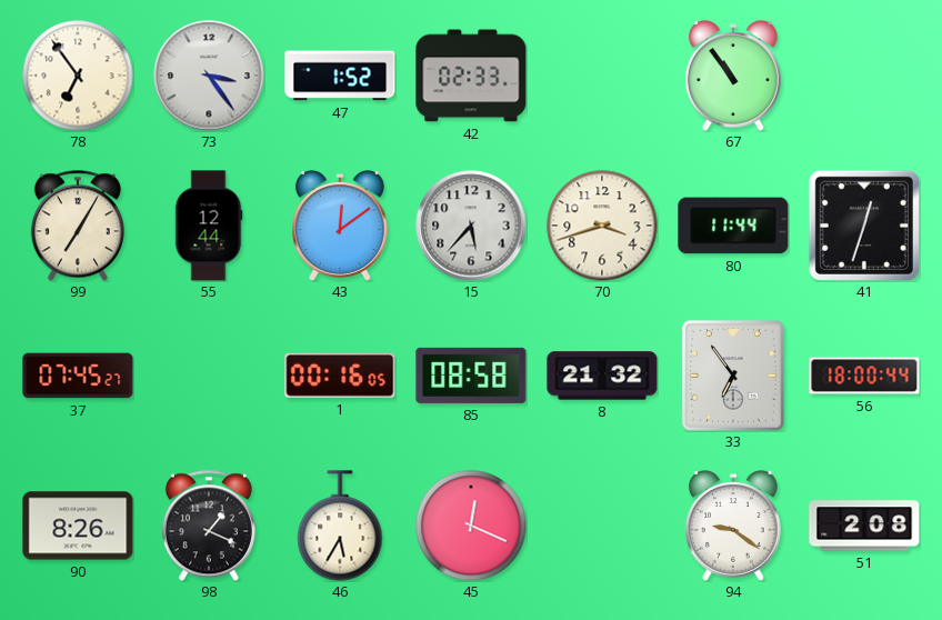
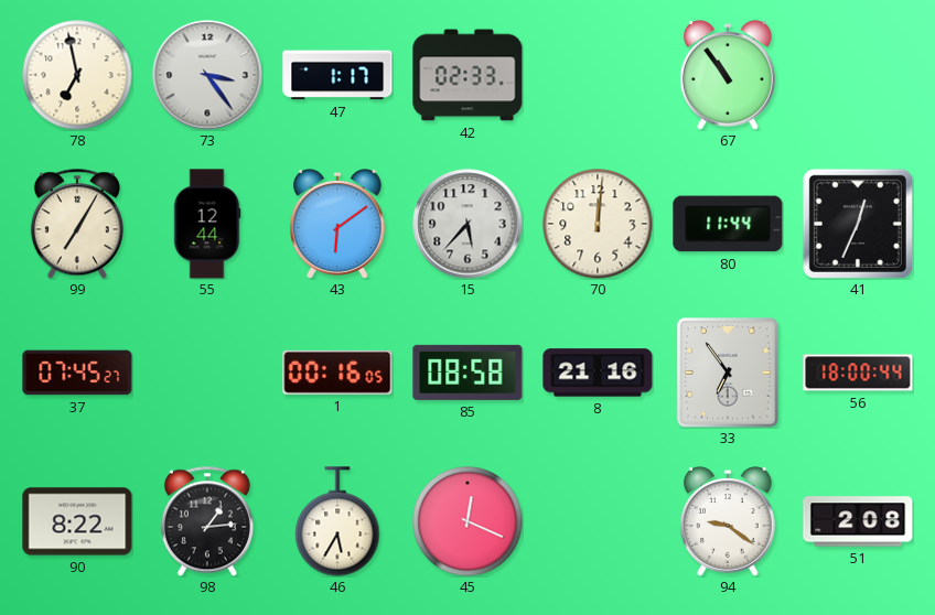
78: 6:54 -> 6:58
47: 1:52 -> 1:17
43: 12:09 -> 6:09
70: 3:42 -> 12:01
41: 12:33 -> 12:34
8: 21:32 -> 21:16
90: 8:26 -> 8:22
98: 1:19 -> 1:14
